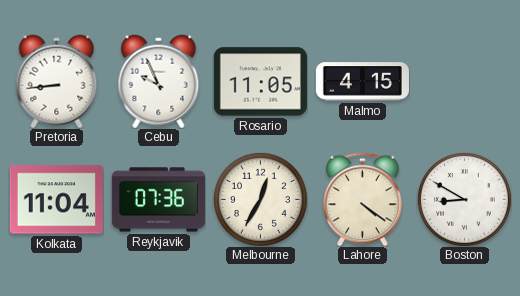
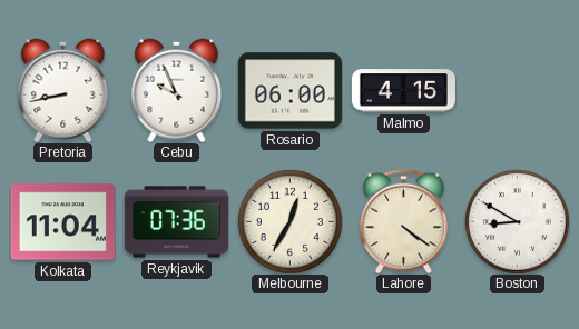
Pretoria: 8:44 -> 8:43
Rosario: 11:05 -> 06:00
